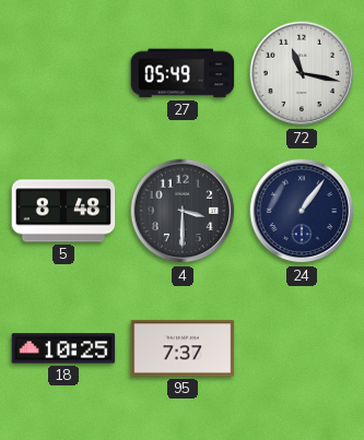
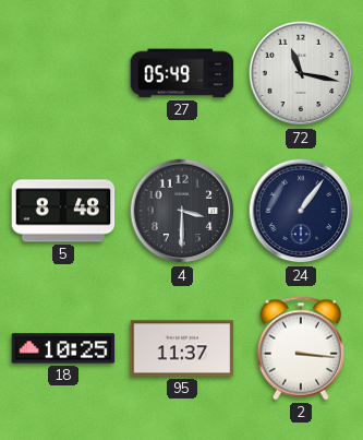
95: 7:37 -> 11:37
2: none -> 3:16
